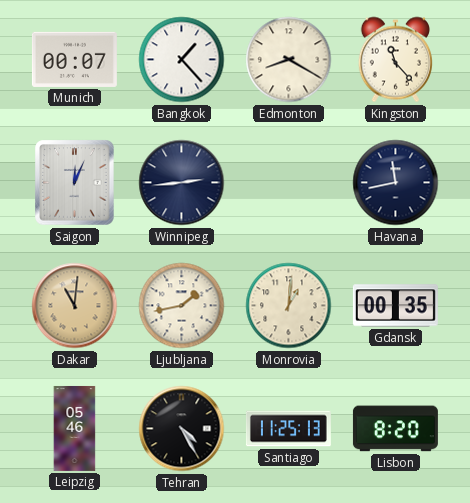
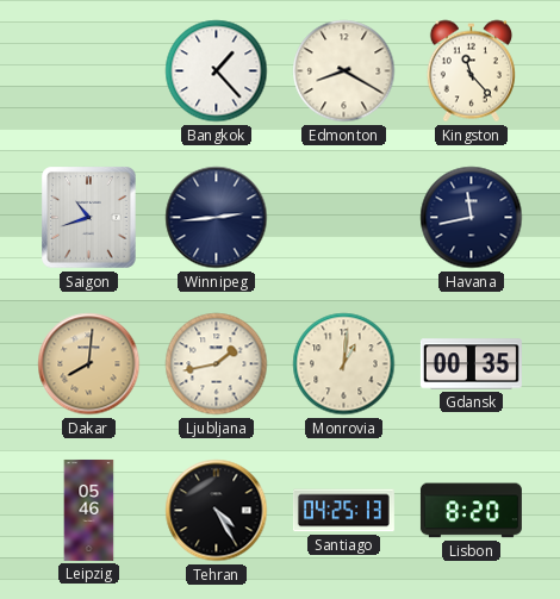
Munich: 00:07 -> none
Saigon: 12:04 -> 10:42
Dakar: 11:01 -> 8:01
Santiago: 11:25 -> 04:25
